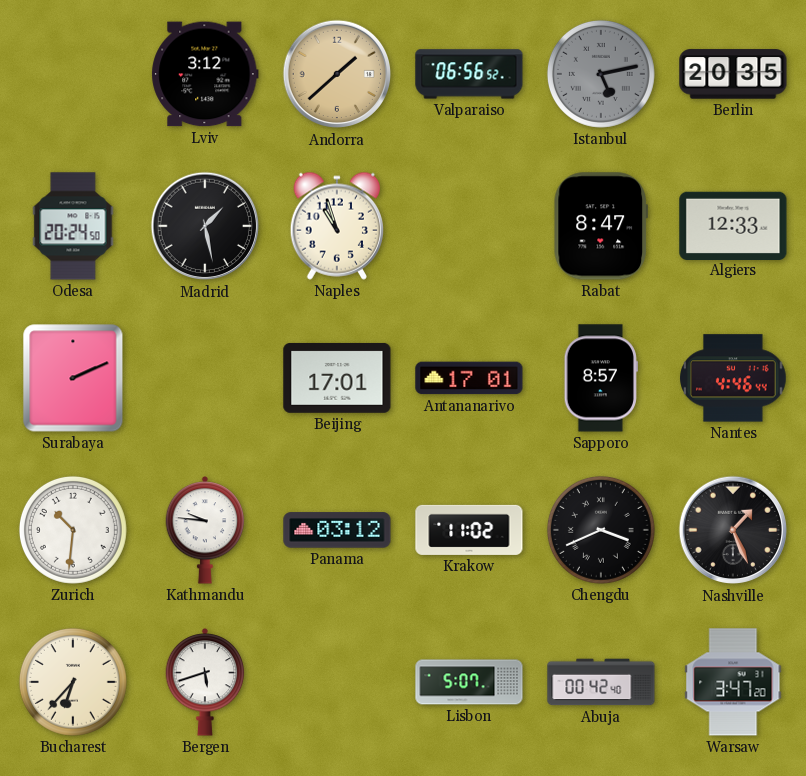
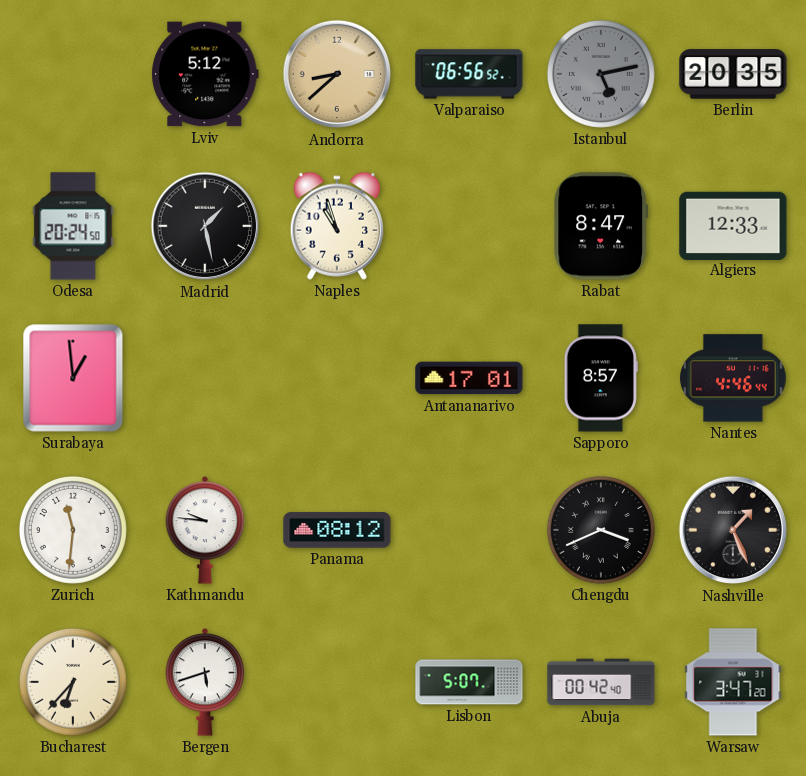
Lviv: 3:12 -> 5:12
Andorra: 1:38 -> 8:38
Surabaya: 2:11 -> 12:59
Beijing: 17:01 -> none
Zurich: 10:31 -> 11:31
Panama: 03:12 -> 08:12
Krakow: 11:02 -> none
